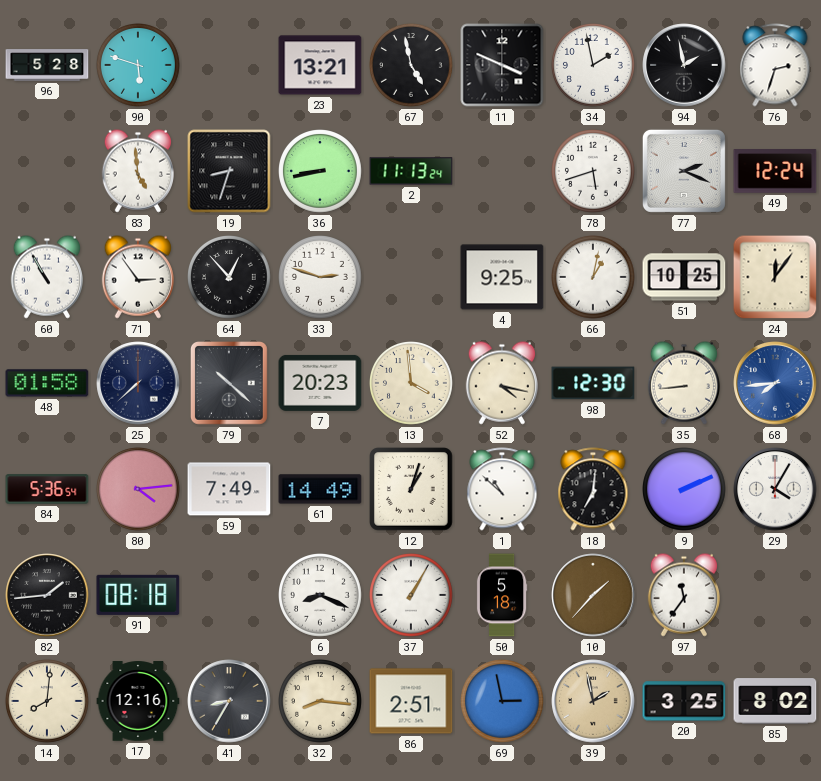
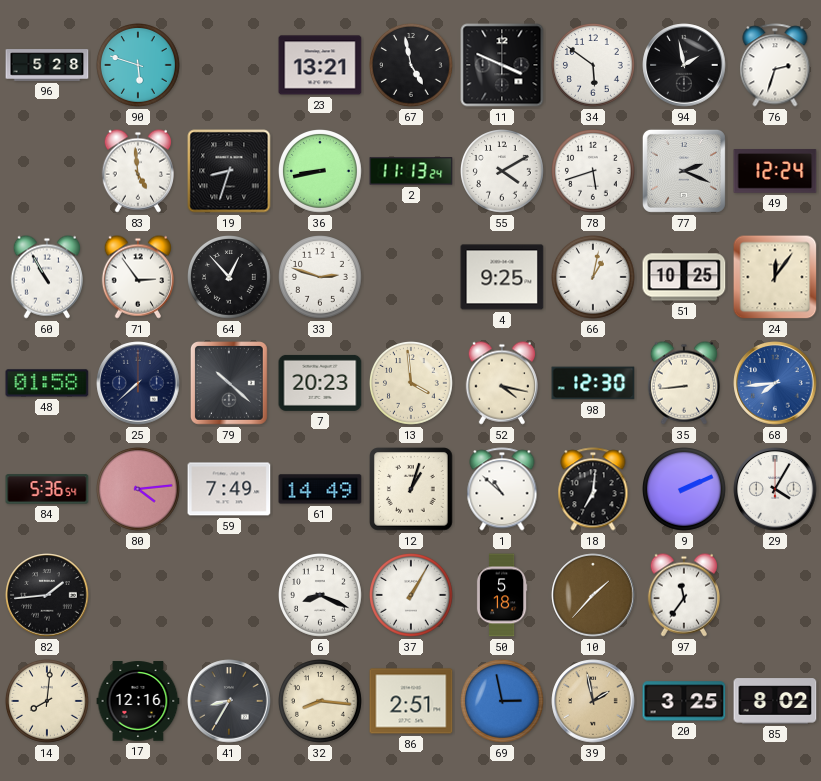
34: 1:58 -> 5:51
55: none -> 4:10
91: 08:18 -> none
